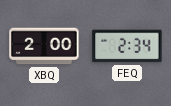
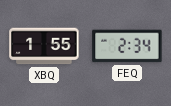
XBQ: 2:00 -> 1:55
